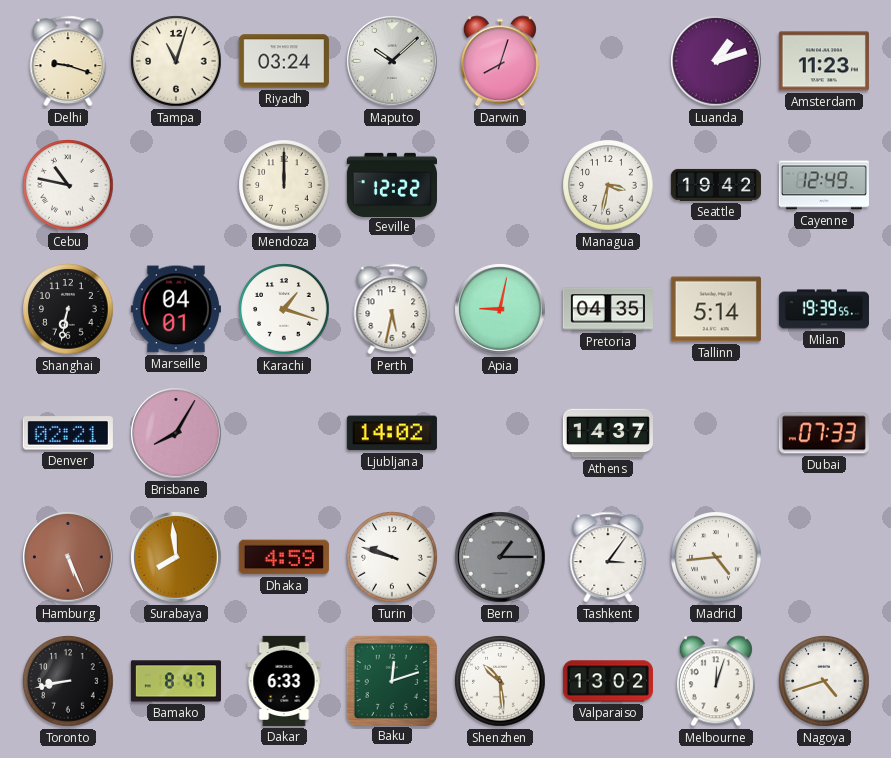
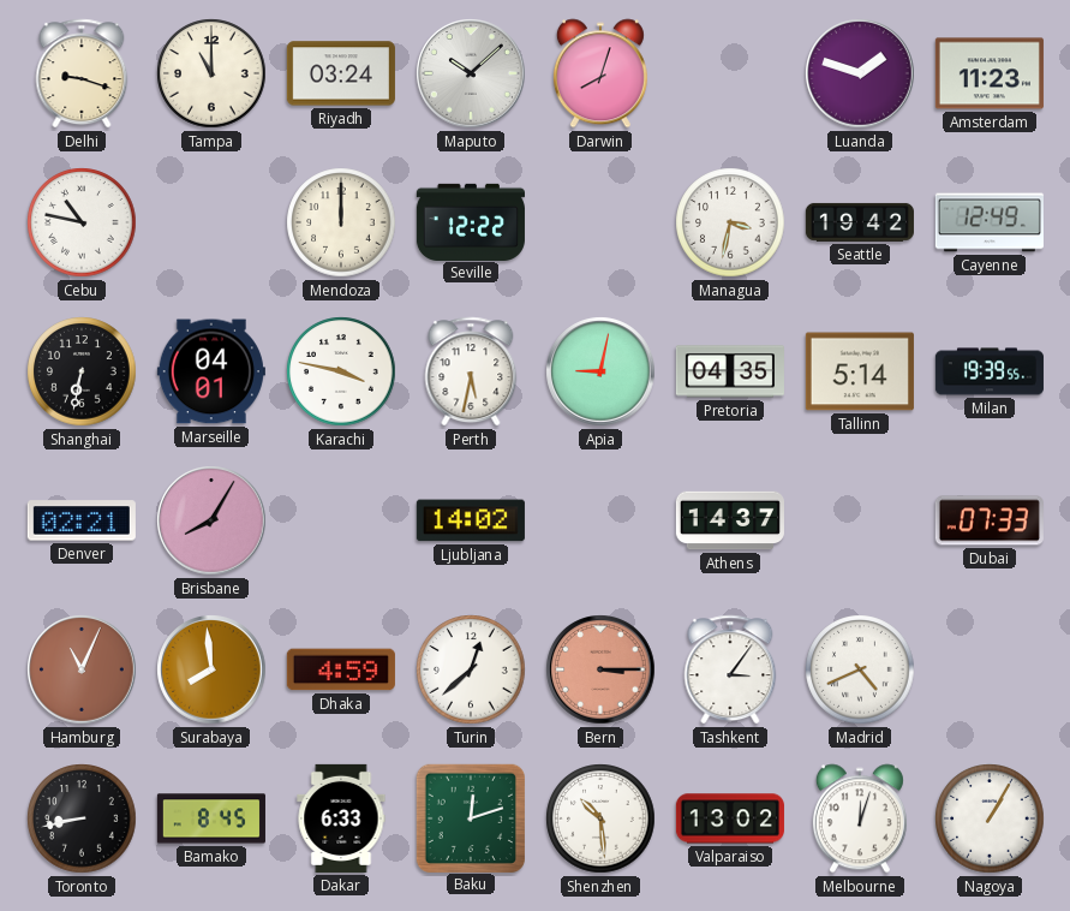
Tampa: 11:03 -> 11:00
Luanda: 1:12 -> 1:48
Karachi: 1:18 -> 3:47
Hamburg: 5:26 -> 11:04
Turin: 9:48 -> 12:38
Bern: 1:15 -> 3:15
Bern dial: grey -> salmon
Madrid: 4:44 -> 4:41
Bamako: 8:47 -> 8:45
Nagoya: 4:42 -> 1:05
